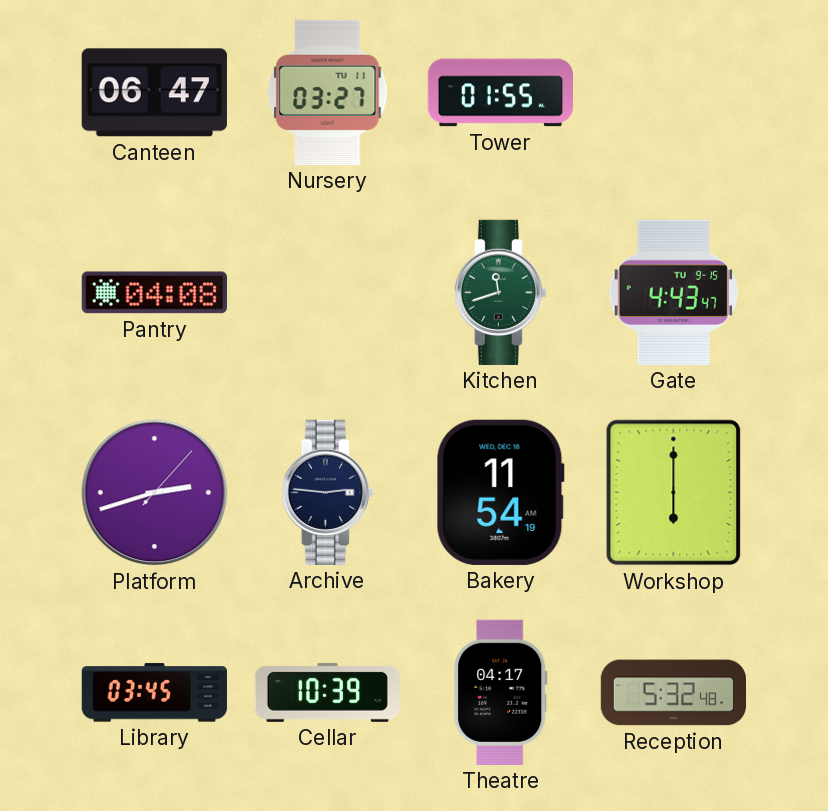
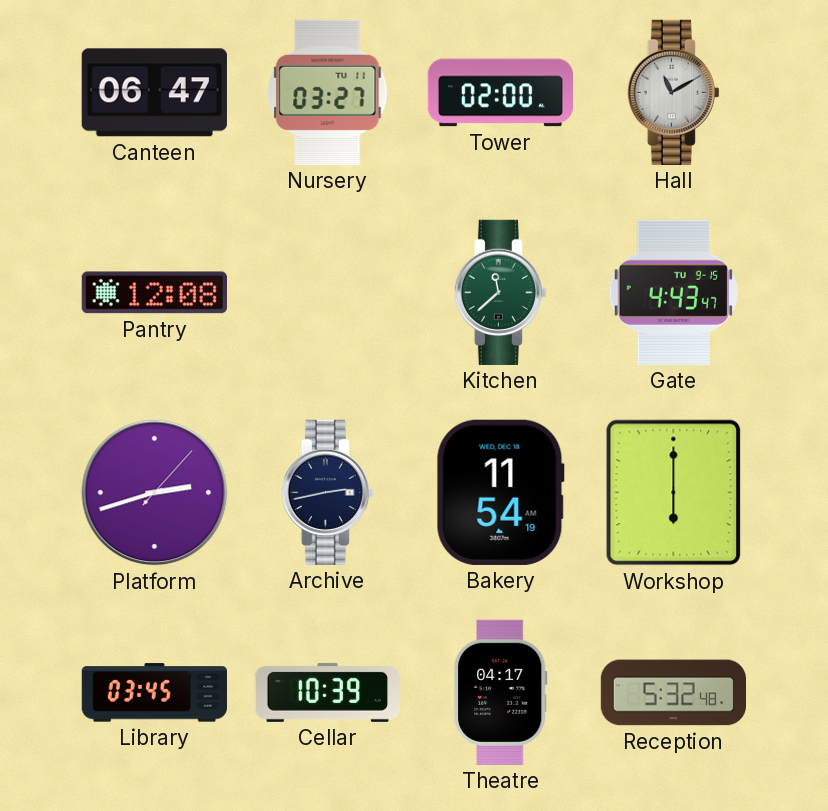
Tower: 01:55 -> 02:00
Hall: none -> 11:10
Pantry: 04:08 -> 12:08
Kitchen: 11:42 -> 11:38
Archive: 2:46 -> 2:43
